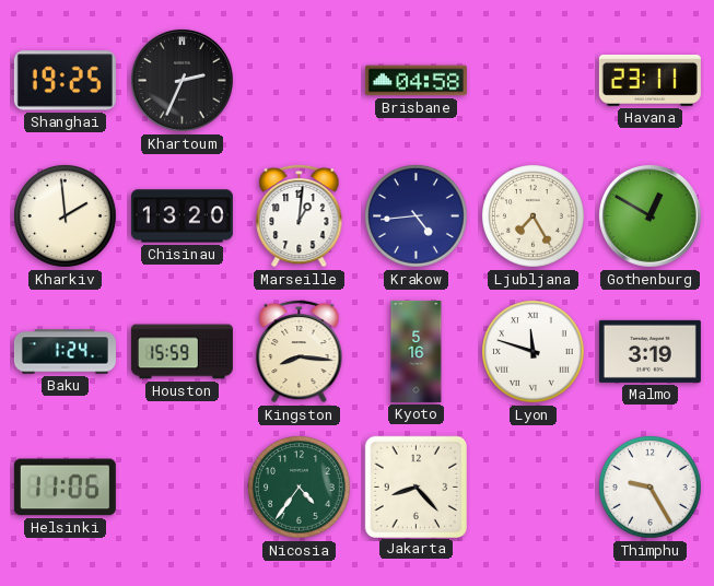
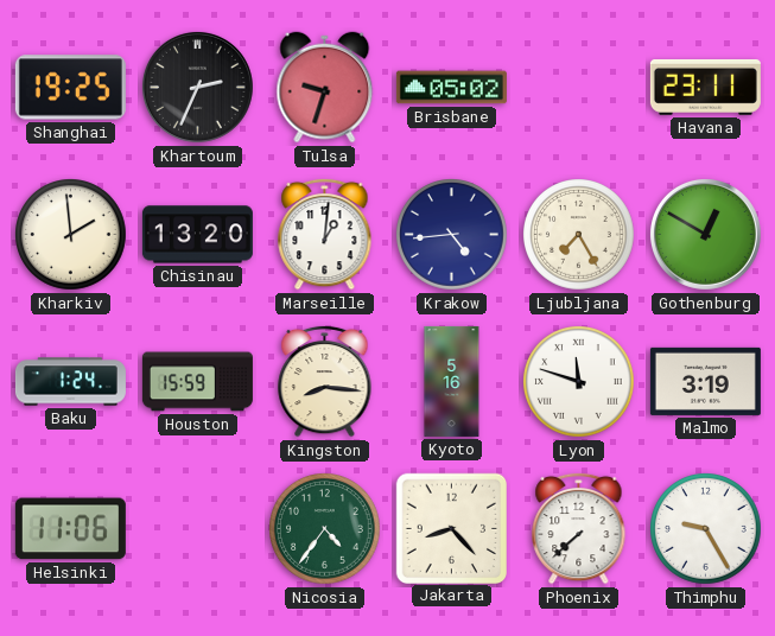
Tulsa: none -> 9:33
Brisbane: 04:58 -> 05:02
Phoenix: none -> 7:38
